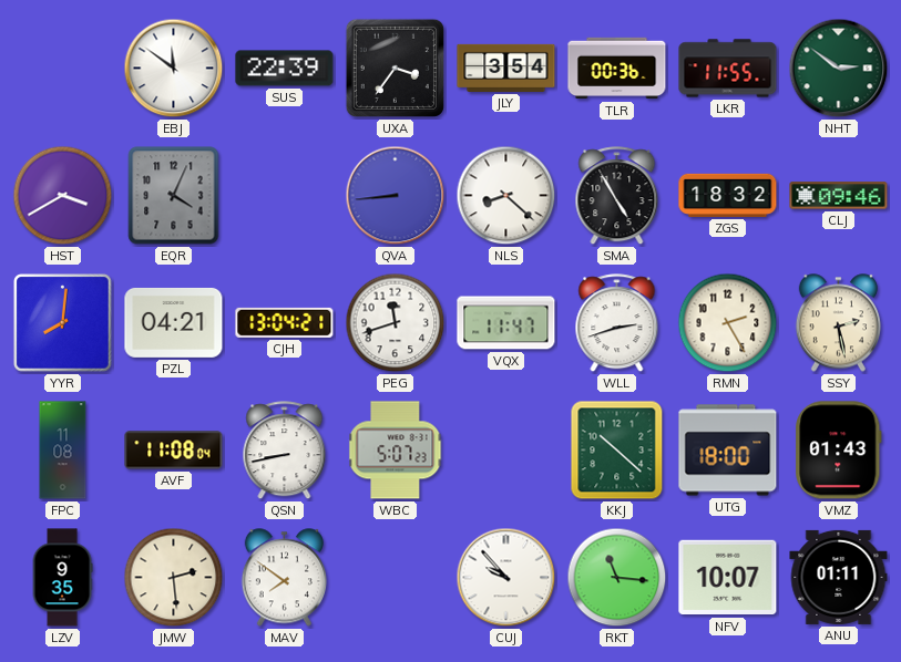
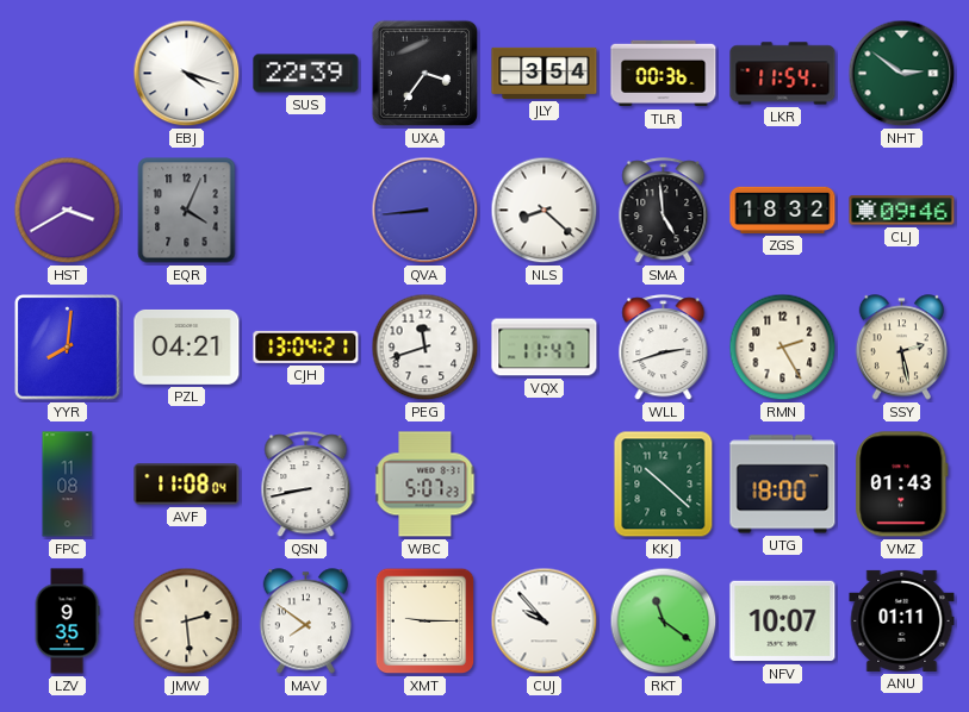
EBJ: 11:51 -> 4:18
LKR: 11:55 -> 11:54
SMA: 4:55 -> 4:59
XMT: none -> 9:15
RKT: 11:16 -> 11:21
